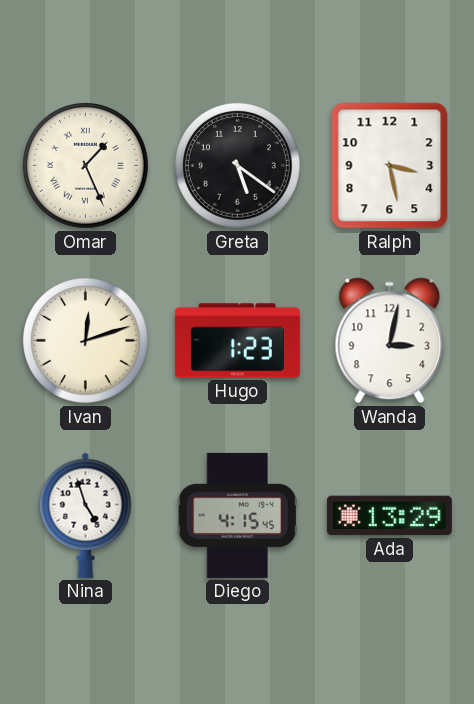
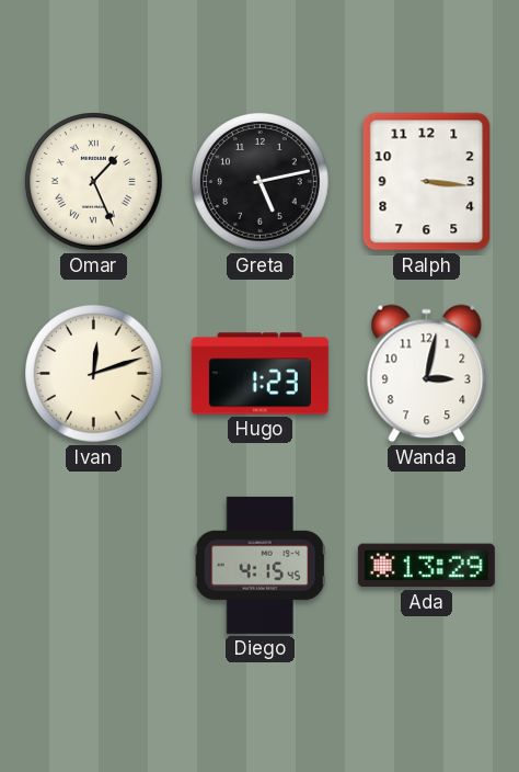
Greta: 5:21 -> 5:13
Ralph: 3:28 -> 3:16
Nina: 4:57 -> none
